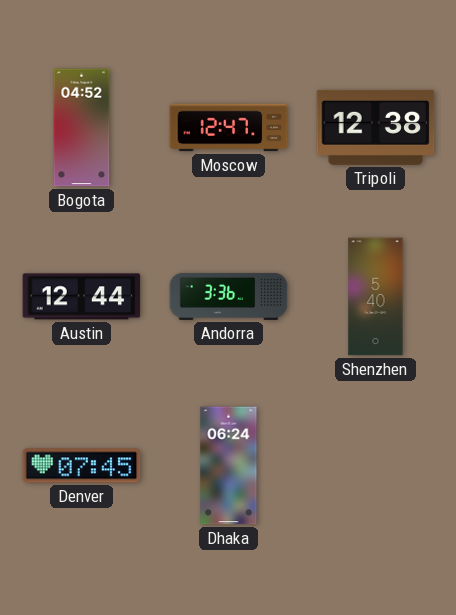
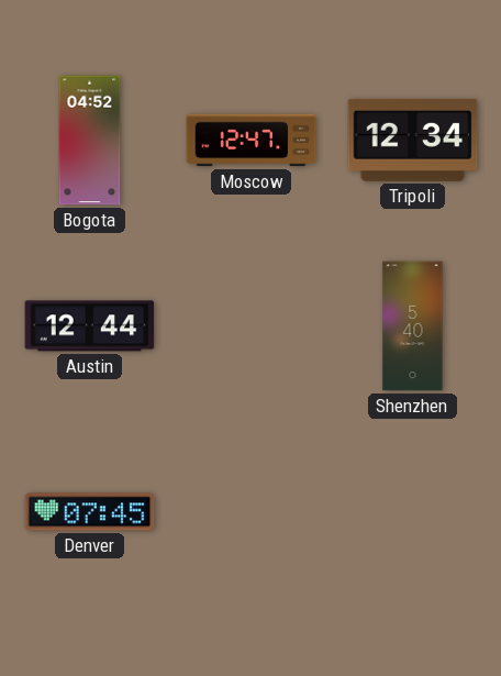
Tripoli: 12:38 -> 12:34
Andorra: 3:36 -> none
Dhaka: 06:24 -> none
